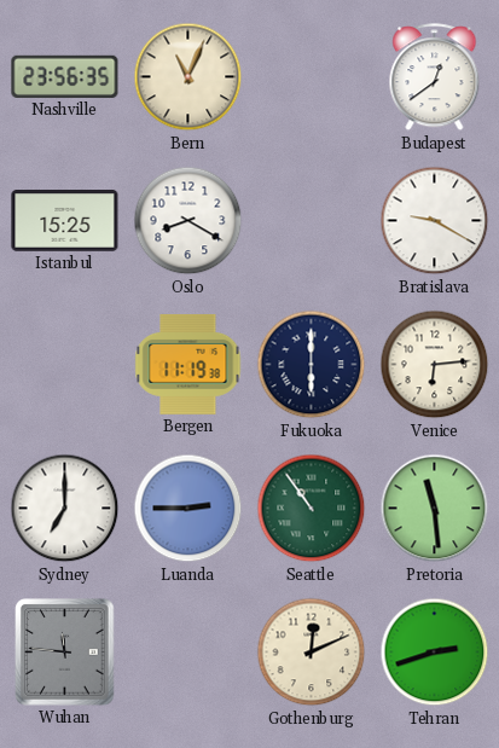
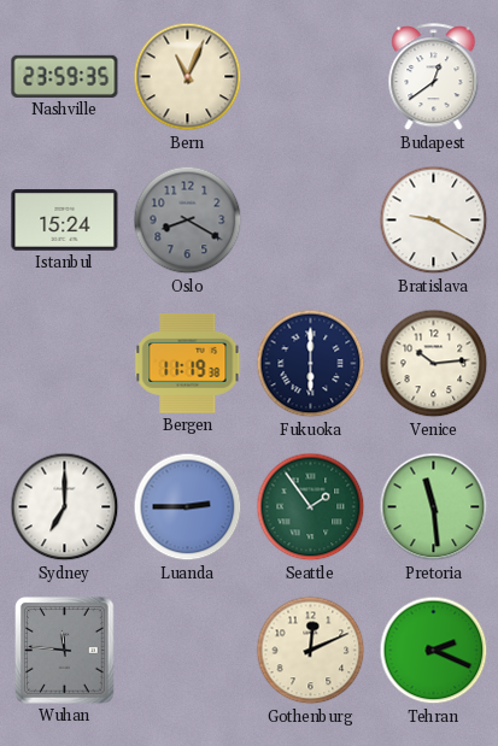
Nashville: 23:56 -> 23:59
Istanbul: 15:25 -> 15:24
Oslo dial: white -> grey
Venice: 6:14 -> 10:14
Seattle: 10:54 -> 1:54
Tehran: 2:42 -> 2:19
